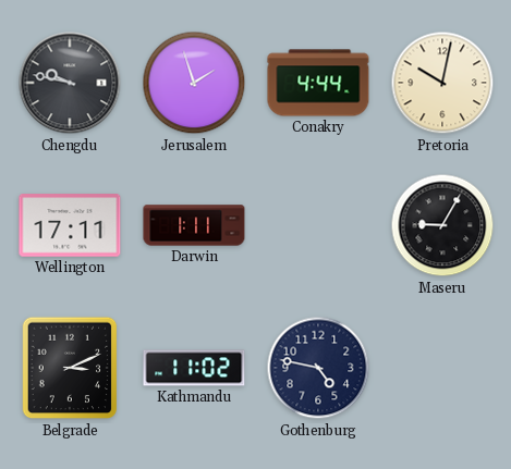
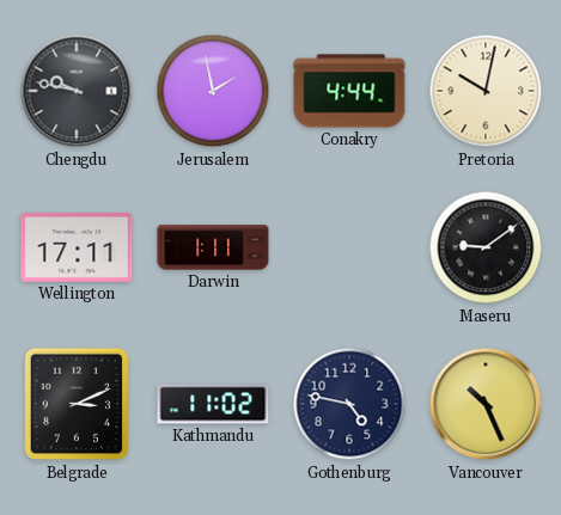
Jerusalem: 1:57 -> 1:58
Maseru: 9:05 -> 9:09
Vancouver: none -> 10:26
